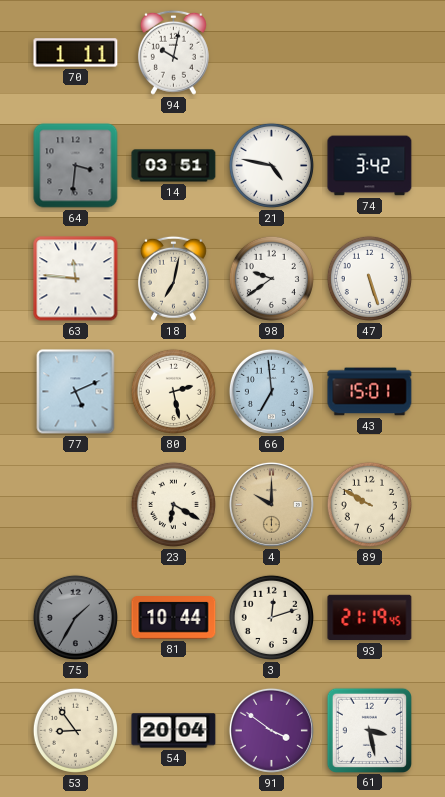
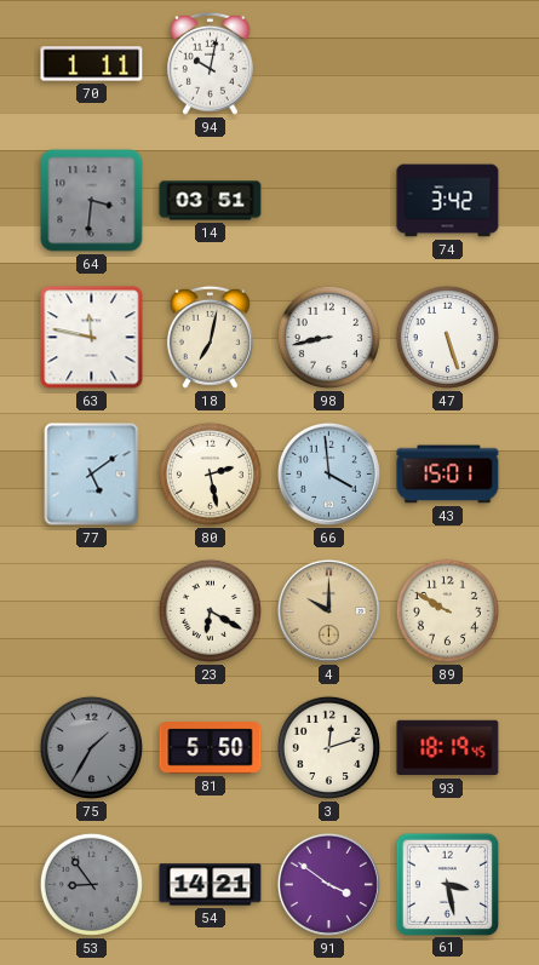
21: 4:47 -> none
63: 11:46 -> 11:47
98: 9:39 -> 8:43
77: 5:11 -> 5:09
66: 6:59 -> 3:59
81: 10:44 -> 5:50
93: 21:19 -> 18:19
53 dial: cream -> grey
54: 20:04 -> 14:21
